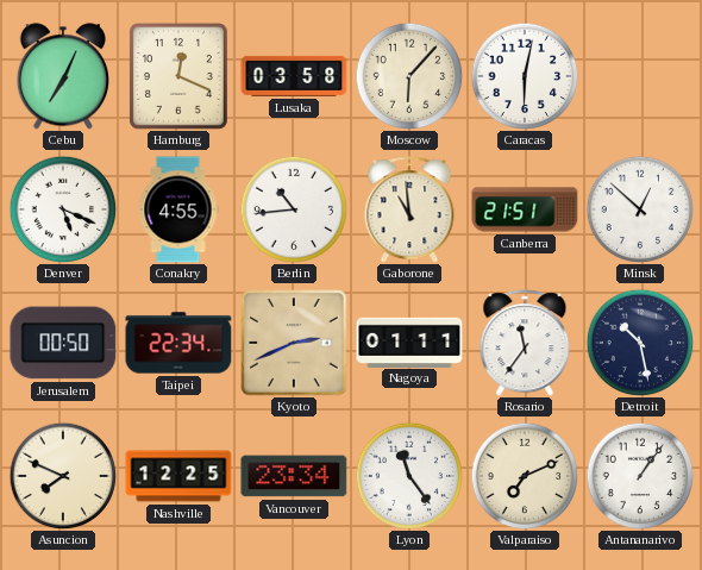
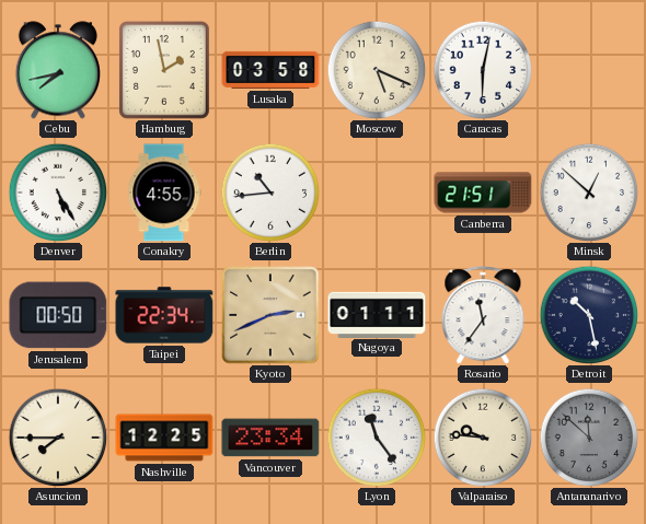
Cebu: 7:04 -> 7:43
Hamburg: 12:19 -> 1:58
Moscow: 6:07 -> 5:19
Denver: 5:19 -> 5:25
Gaborone: 10:59 -> none
Asuncion: 7:49 -> 7:45
Valparaiso: 7:11 -> 9:46
Antananarivo: 1:06 -> 11:52
Antananarivo dial: white -> grey
